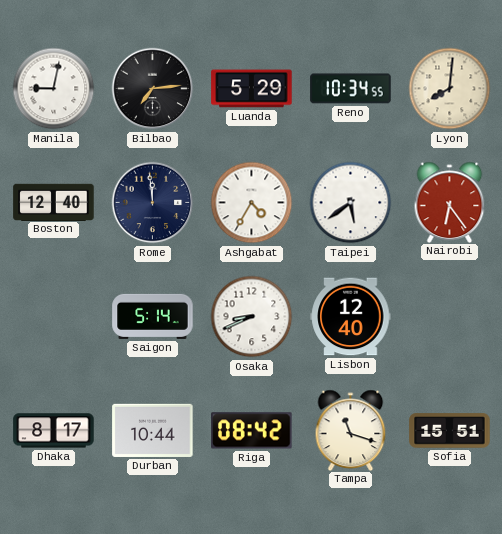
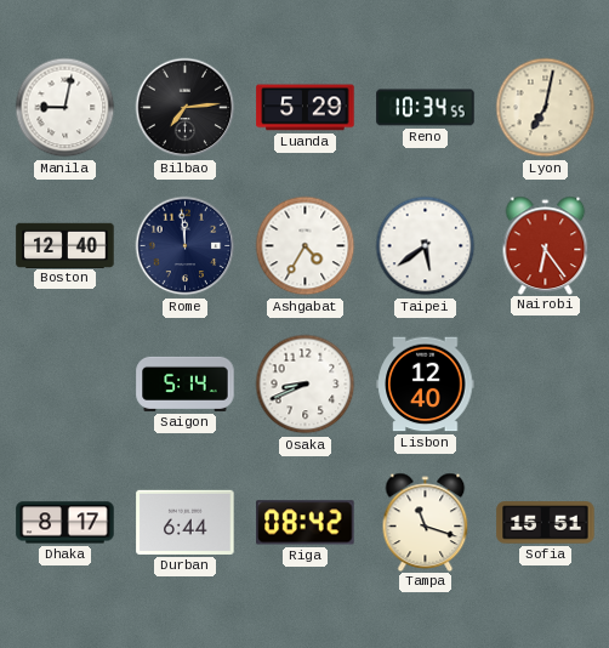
Lyon: 8:01 -> 7:02
Durban: 10:44 -> 6:44
